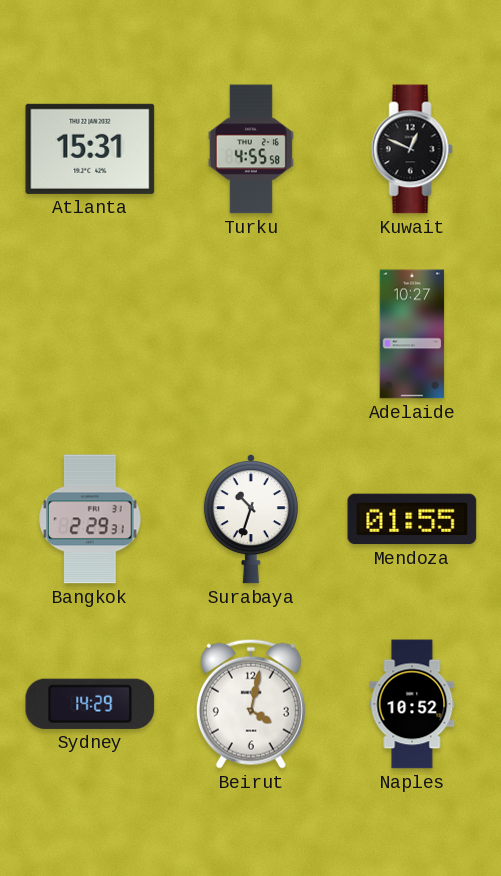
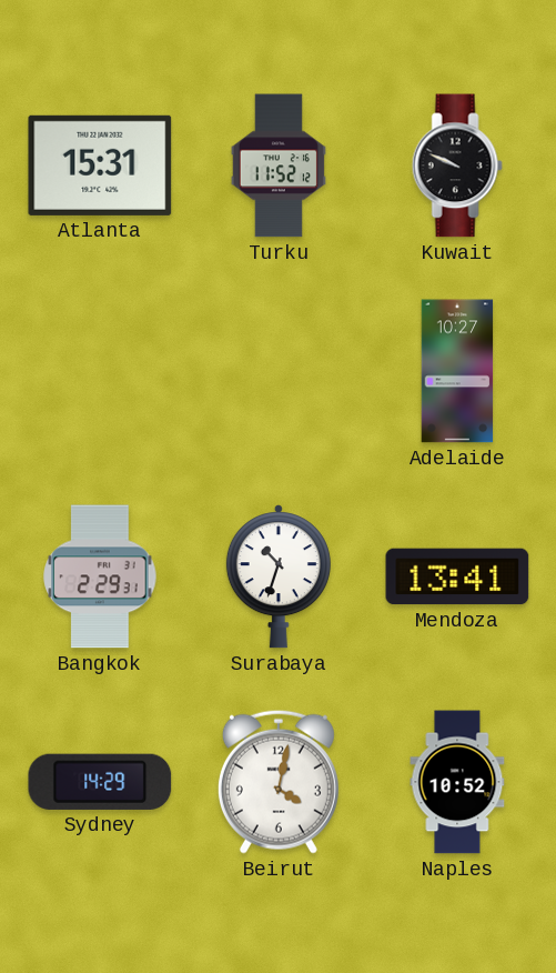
Turku: 4:55 -> 11:52
Kuwait: 12:49 -> 9:49
Mendoza: 01:55 -> 13:41
